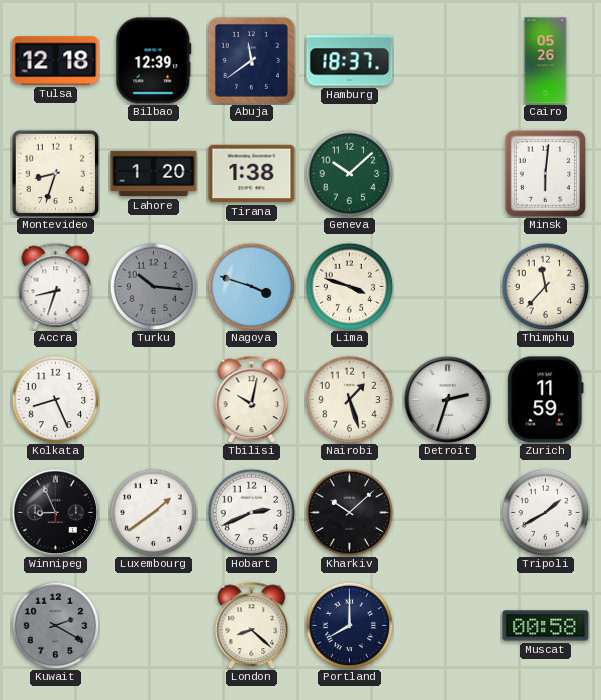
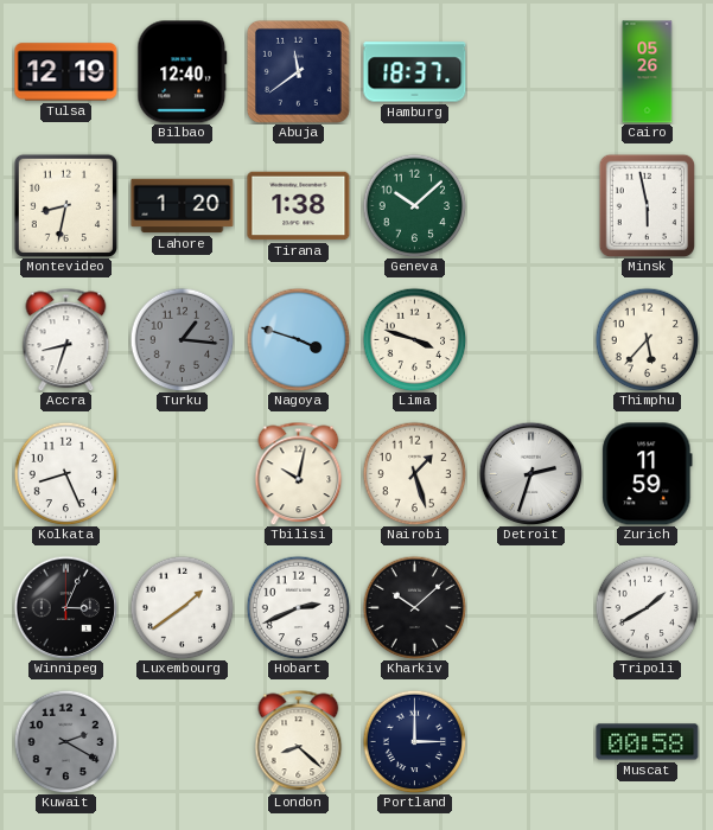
Tulsa: 12:18 -> 12:19
Bilbao: 12:39 -> 12:40
Montevideo: 8:33 -> 8:32
Minsk: 6:01 -> 5:58
Turku: 10:16 -> 1:16
Thimphu: 11:37 -> 5:37
Winnipeg: 8:56 -> 3:04
Portland: 8:00 -> 3:00
